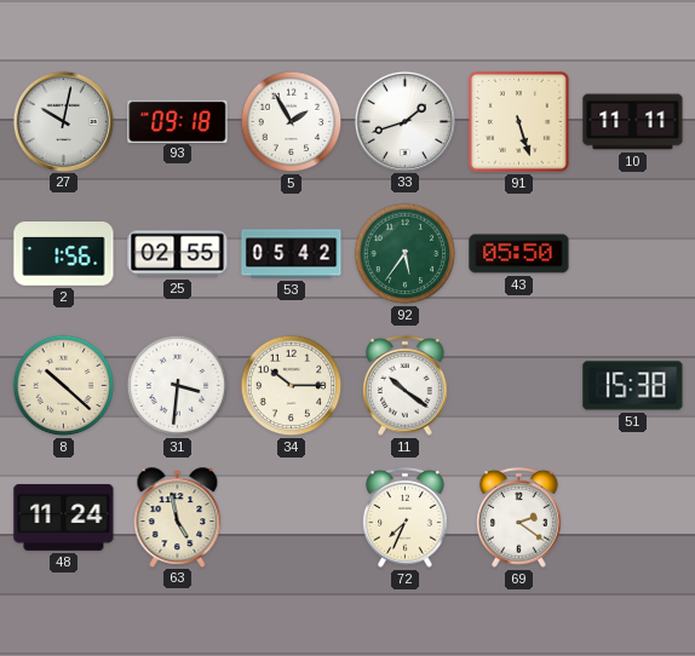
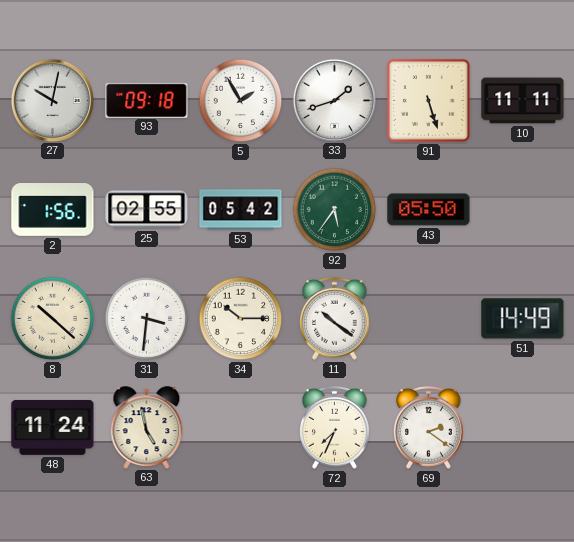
51: 15:38 -> 14:49
